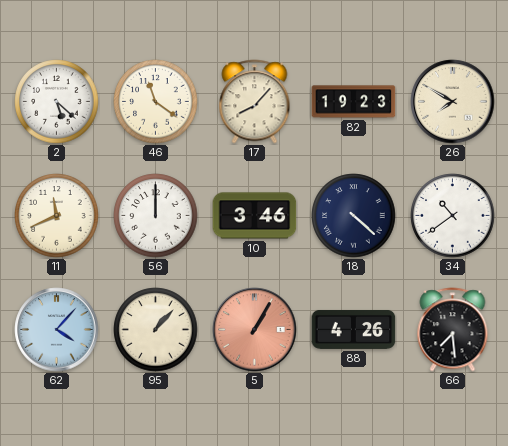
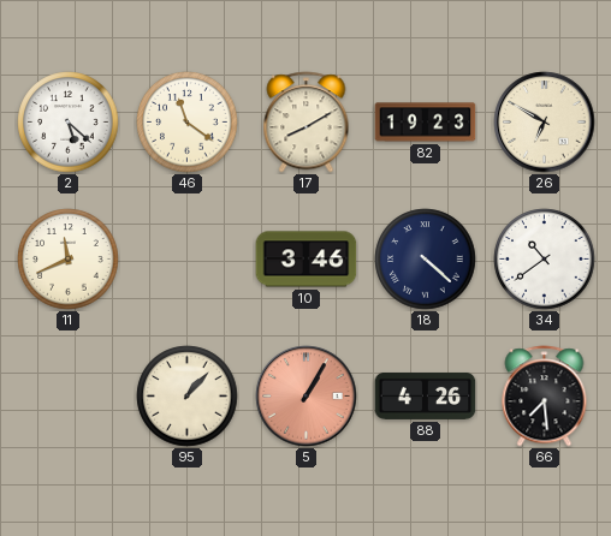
17: 8:07 -> 8:10
26: 7:50 -> 6:50
56: 12:00 -> none
62: 4:07 -> none
